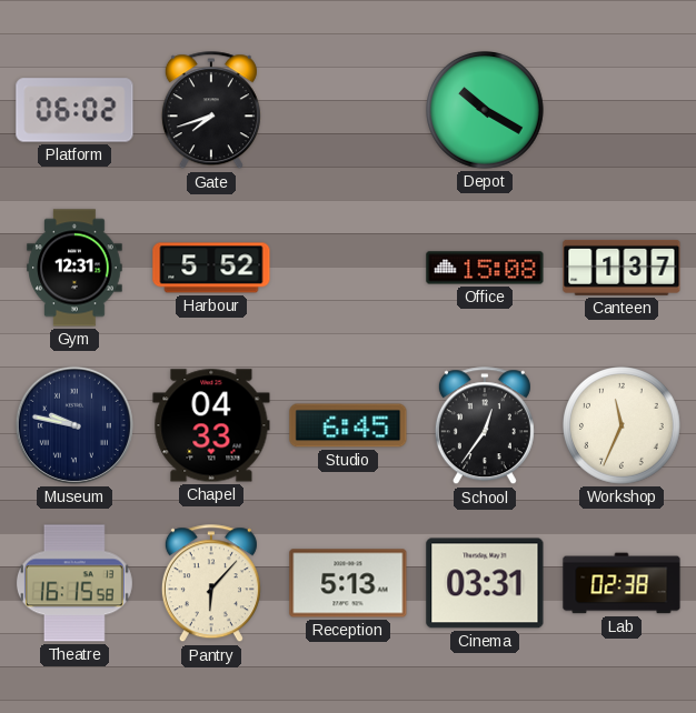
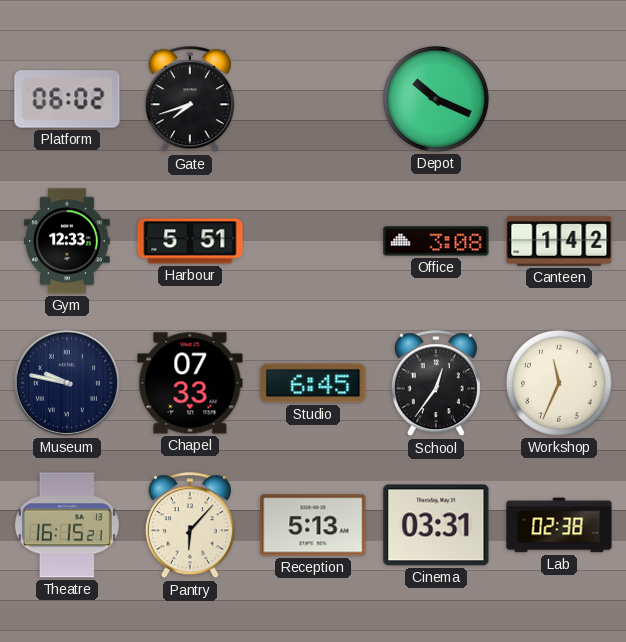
Depot: 10:20 -> 10:19
Gym: 12:31 -> 12:33
Harbour: 5:52 -> 5:51
Office: 15:08 -> 3:08
Canteen: 1:37 -> 1:42
Chapel: 04:33 -> 07:33
Theatre: 16:15:58 -> 16:15:21
